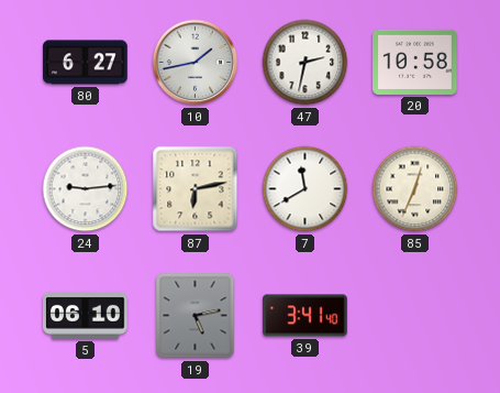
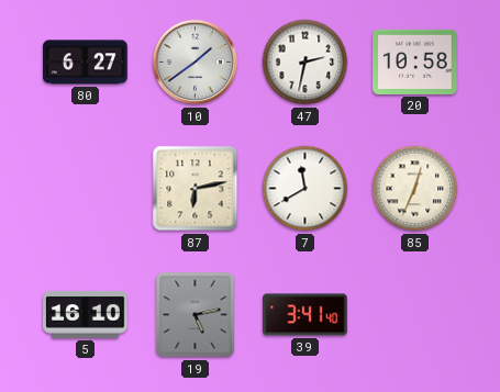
10: 1:43 -> 1:39
24: 9:14 -> none
5: 06:10 -> 16:10
